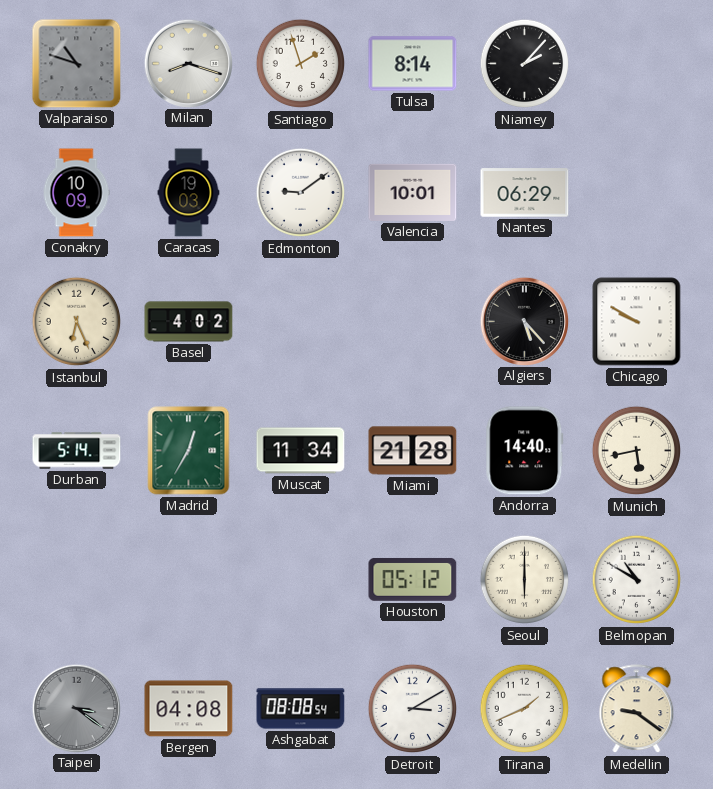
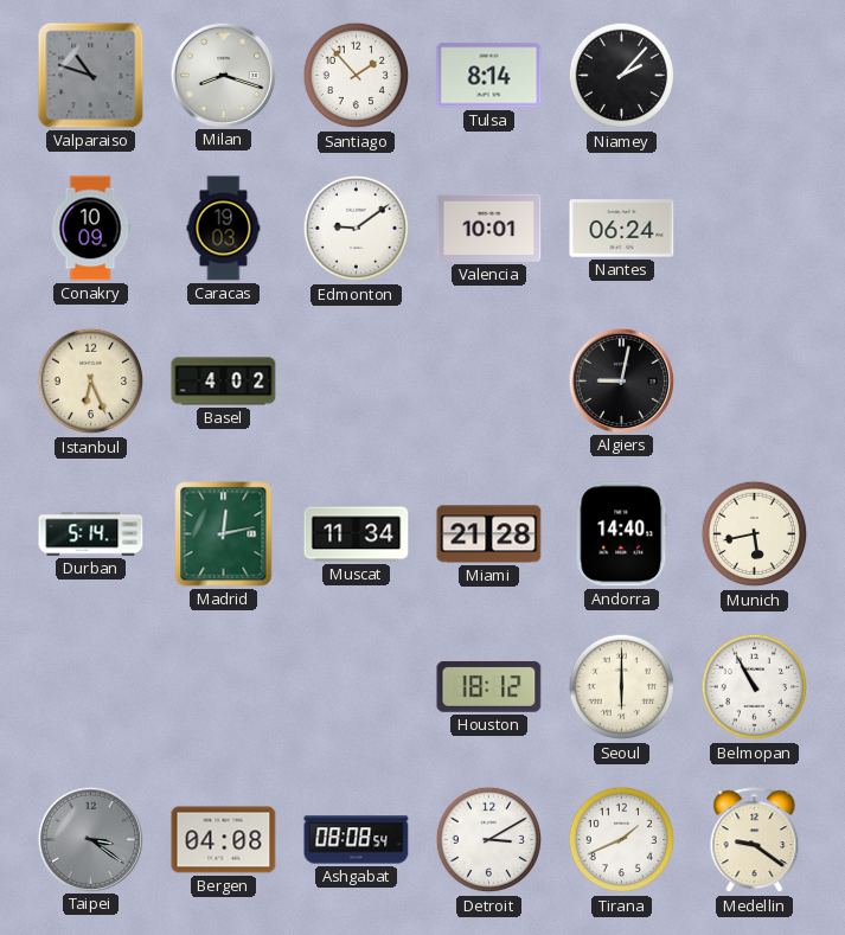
Santiago: 1:57 -> 1:53
Nantes: 06:29 -> 06:24
Algiers: 5:23 -> 9:02
Chicago: 9:50 -> none
Madrid: 12:35 -> 12:13
Houston: 05:12 -> 18:12
Belmopan: 10:50 -> 10:55
